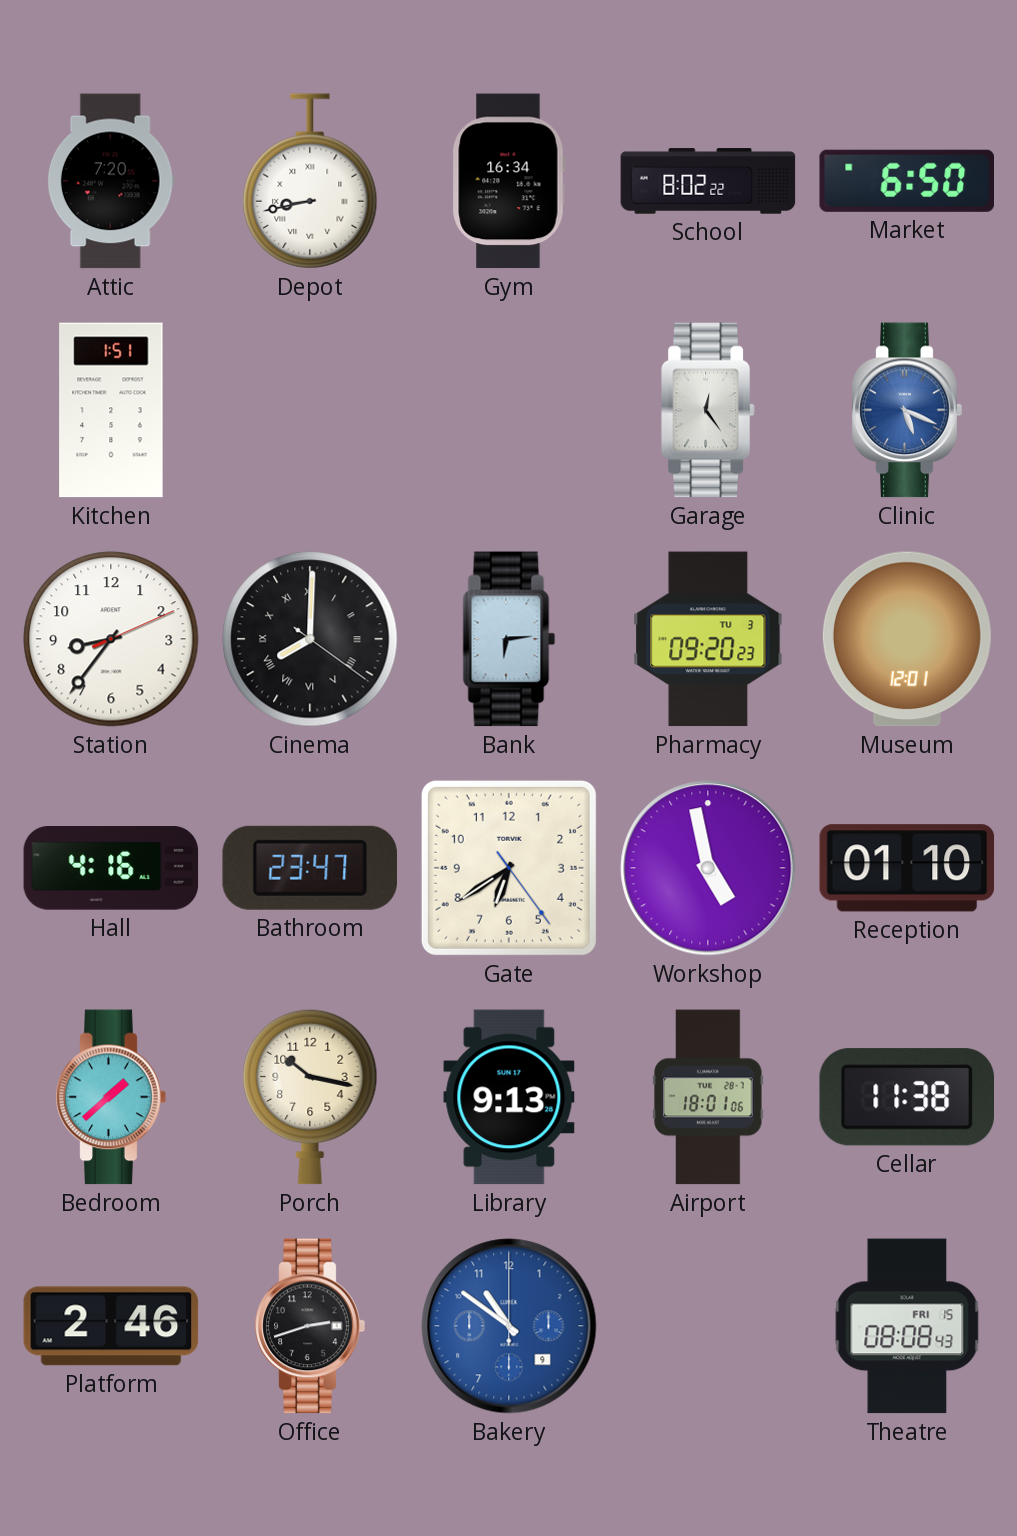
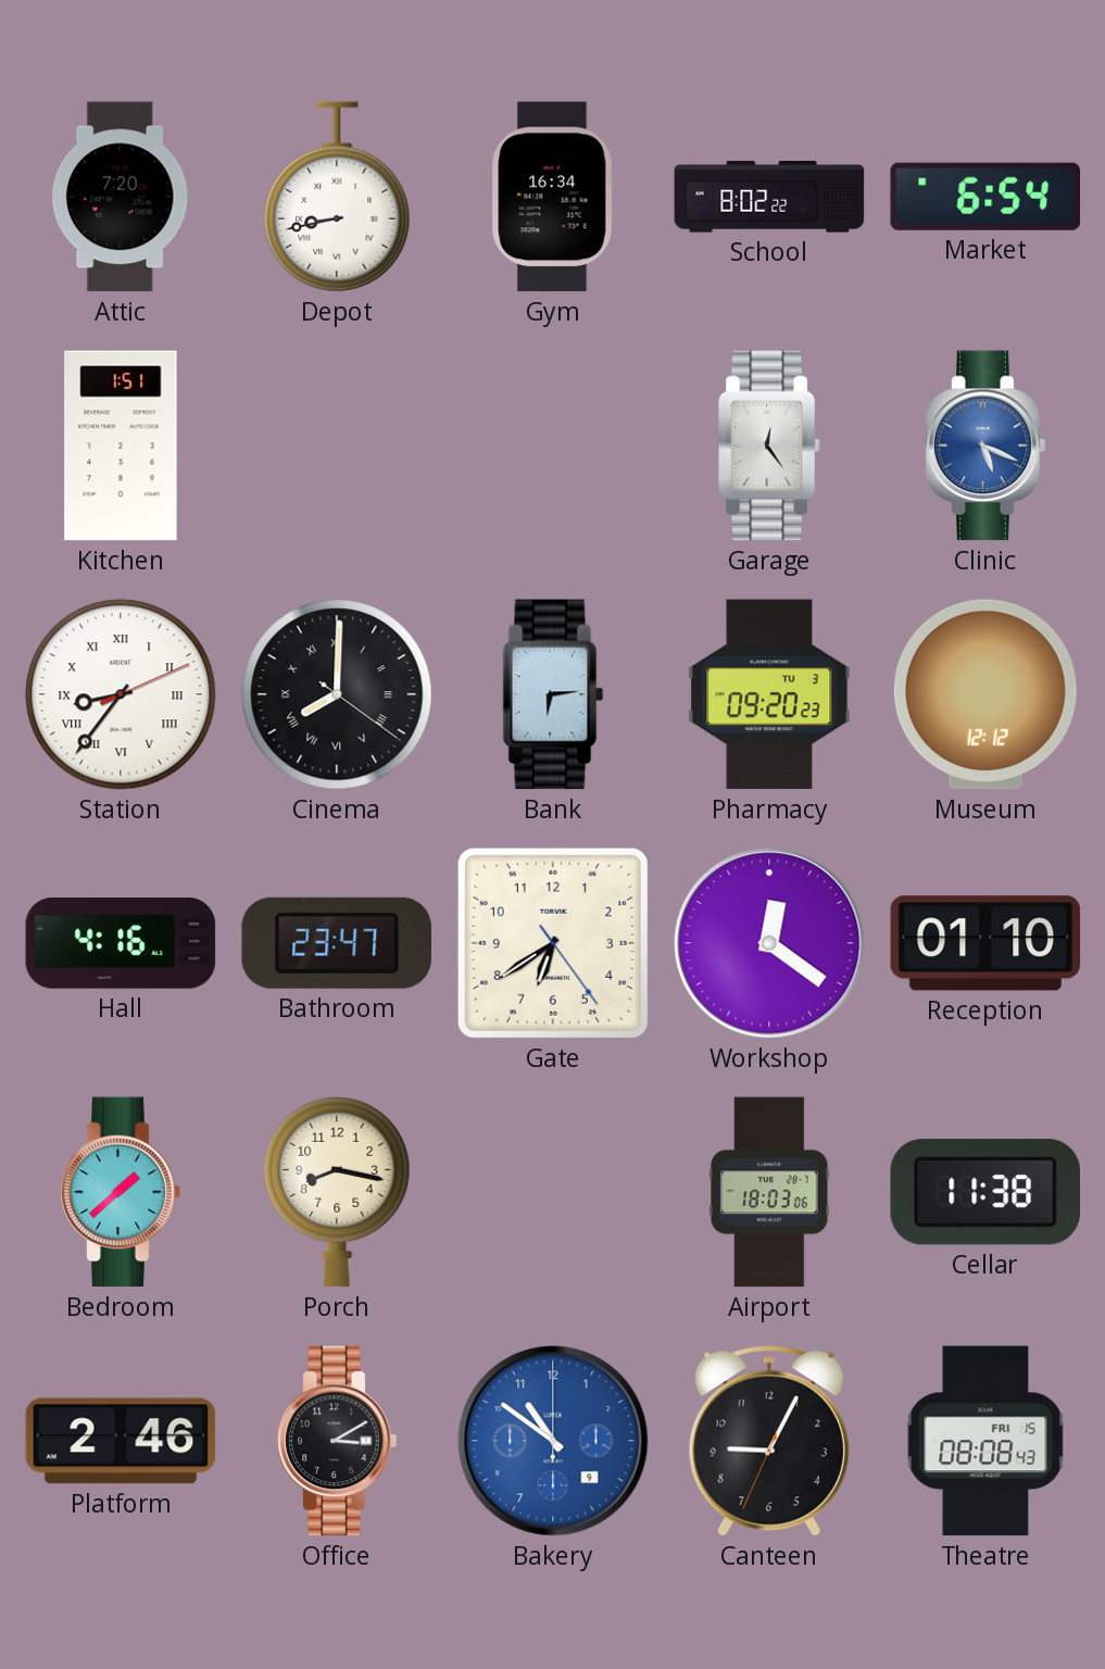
Market: 6:50 -> 6:54
Station numerals: Arabic -> Roman
Museum: 12:01 -> 12:12
Workshop: 4:58 -> 12:21
Porch: 10:17 -> 8:17
Library: 9:13 -> none
Airport: 18:01 -> 18:03
Office: 2:42 -> 3:10
Canteen: none -> 9:04
